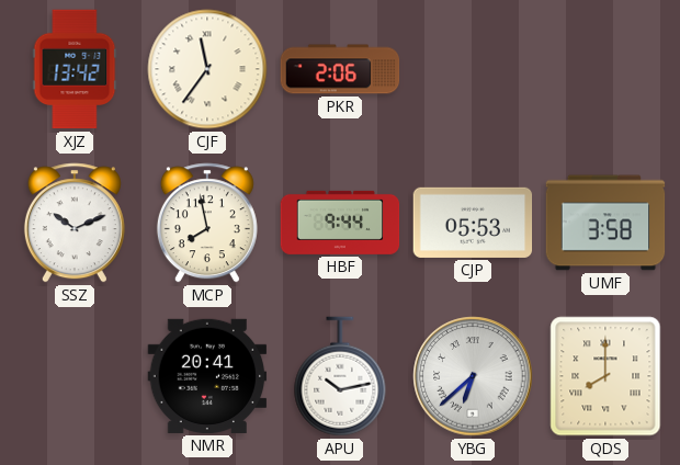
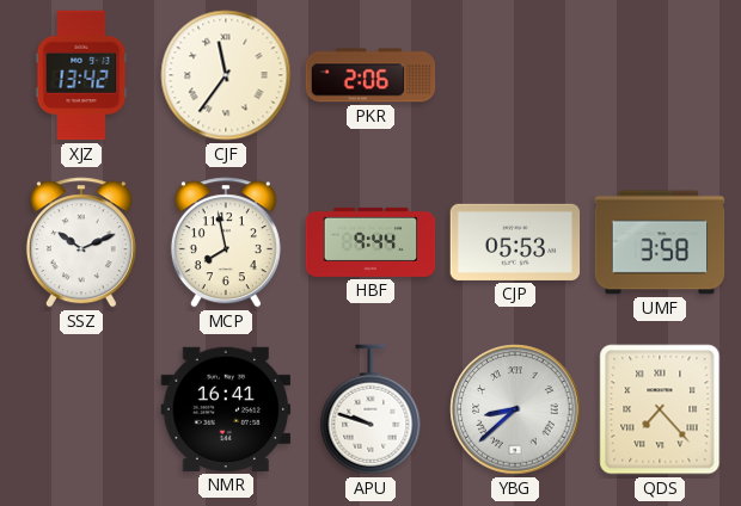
NMR: 20:41 -> 16:41
APU: 10:13 -> 9:48
YBG: 6:38 -> 8:38
QDS: 8:00 -> 7:23
